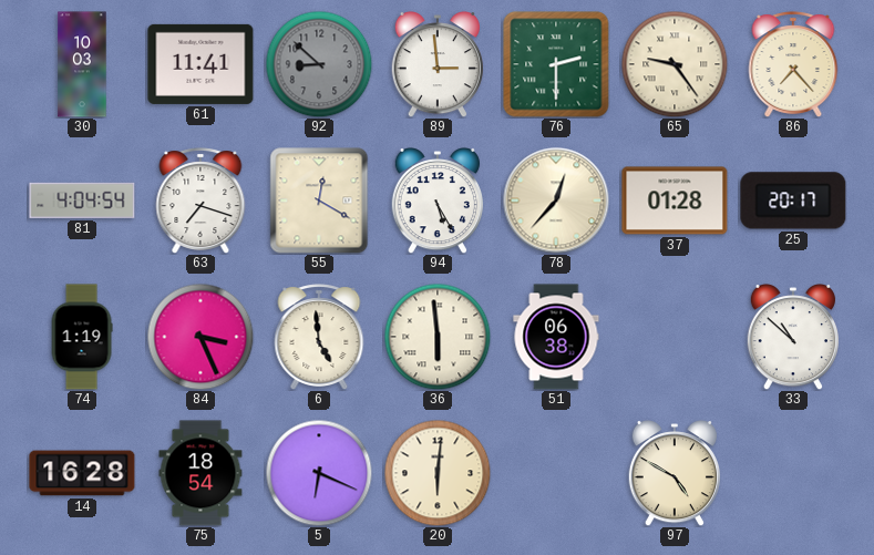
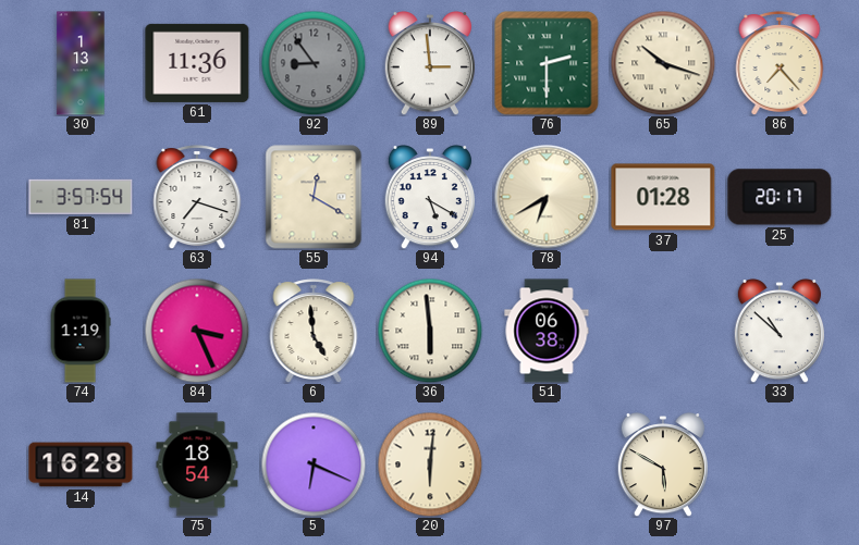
30: 10:03 -> 1:13
61: 11:41 -> 11:36
92: 8:52 -> 8:54
65: 9:24 -> 10:18
81: 4:04 -> 3:57
94: 5:25 -> 5:20
78: 12:37 -> 6:40
97: 4:50 -> 5:50
